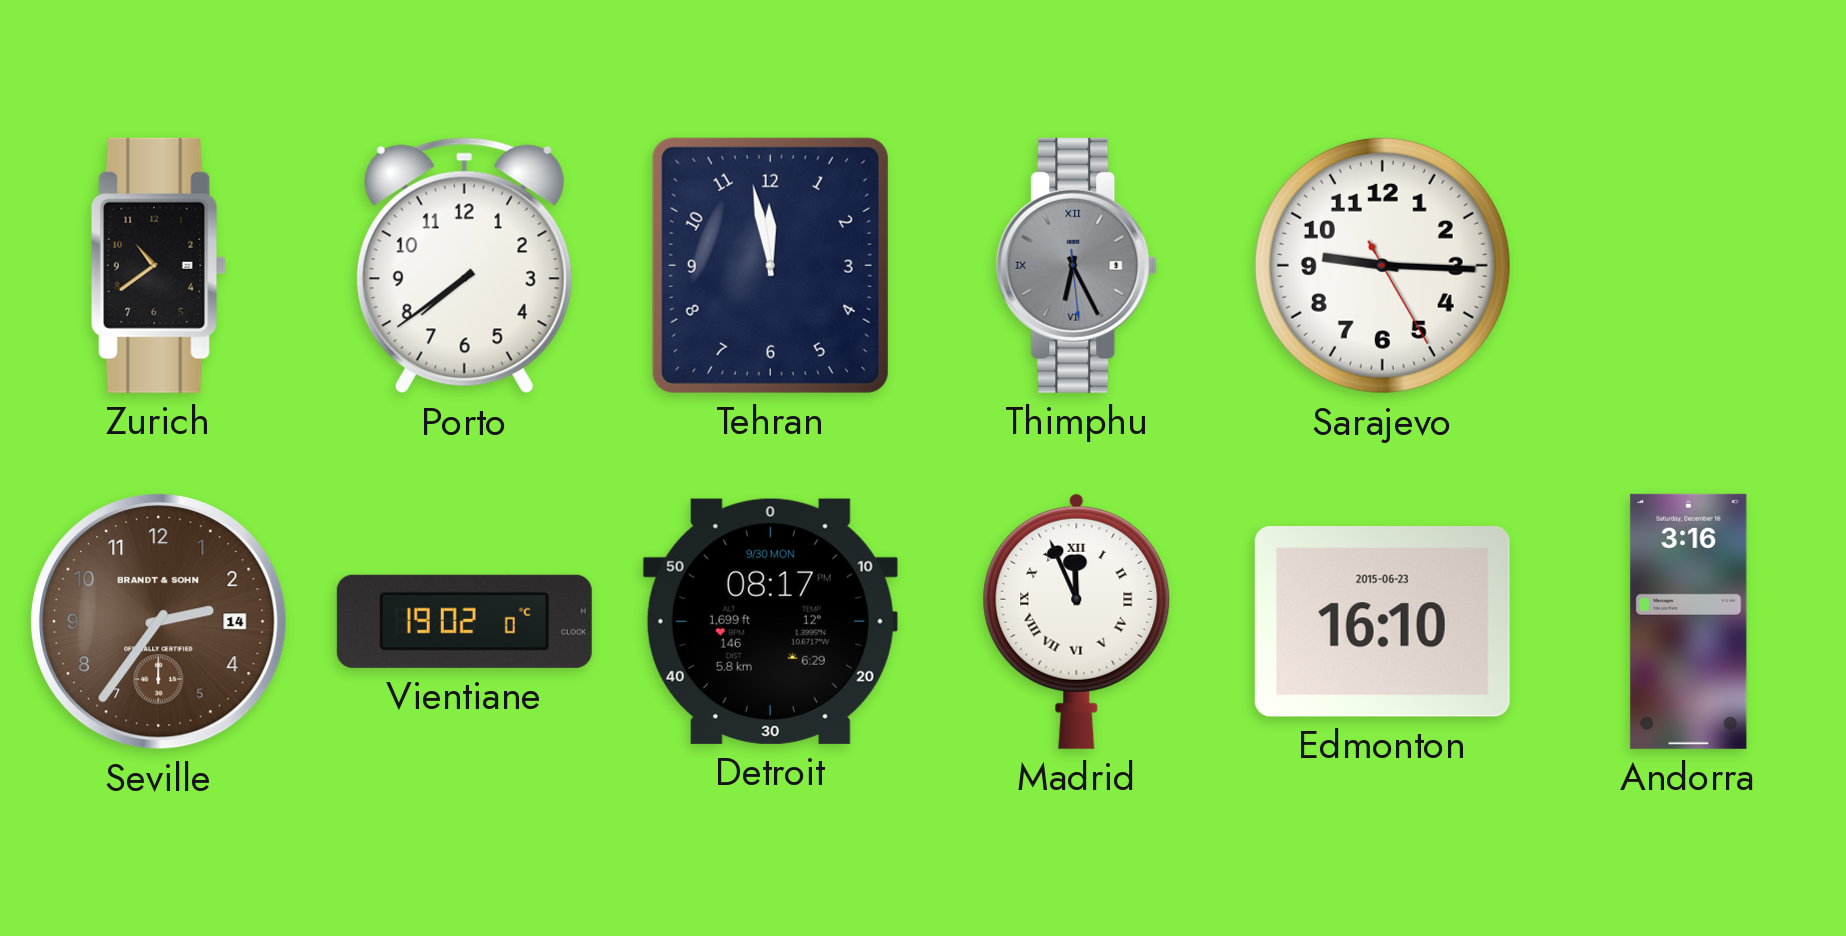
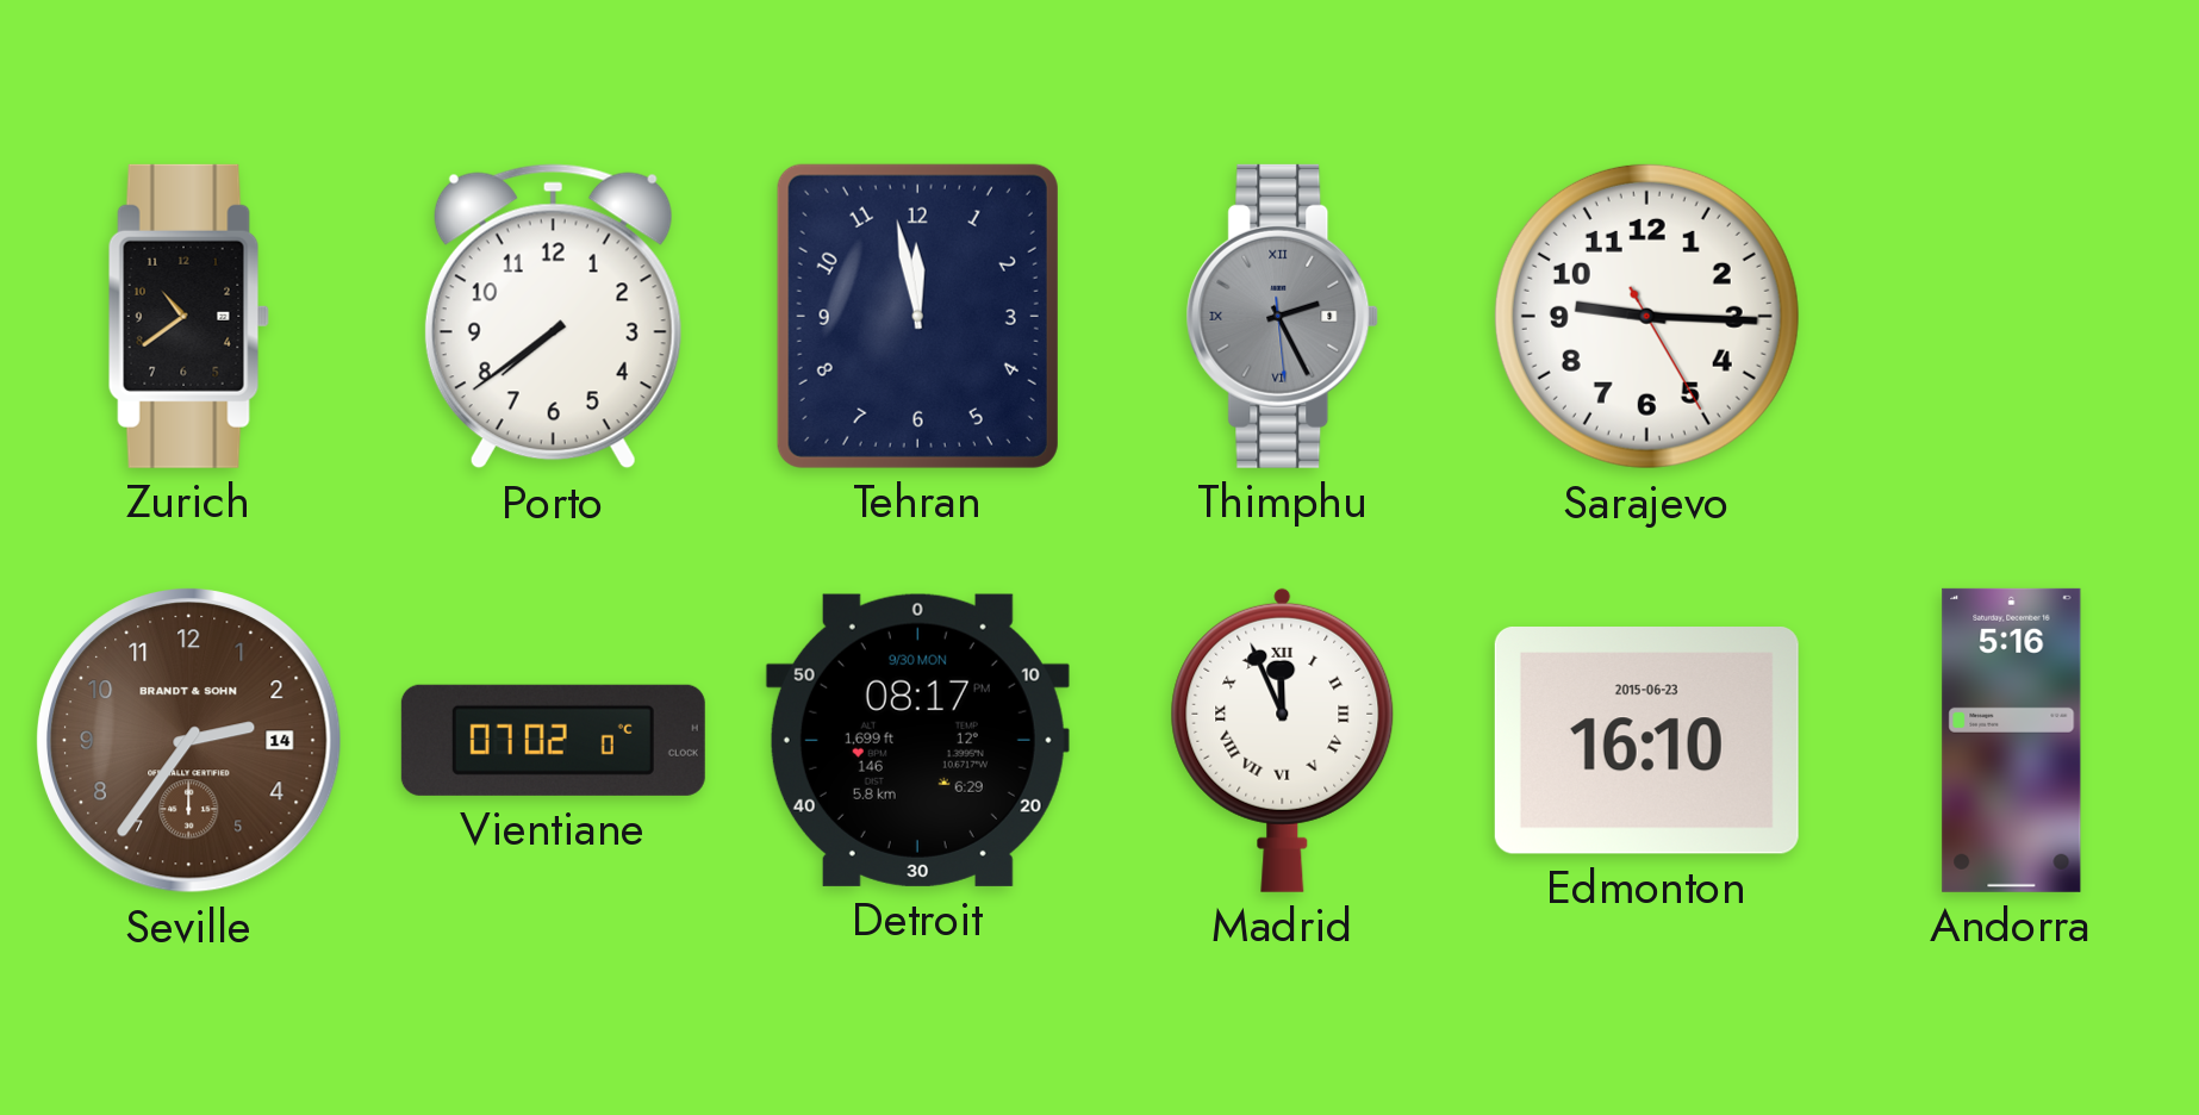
Thimphu: 6:25 -> 2:25
Vientiane: 19:02 -> 07:02
Andorra: 3:16 -> 5:16
